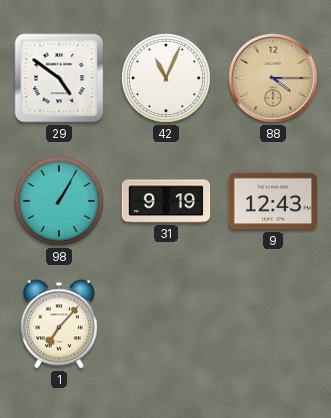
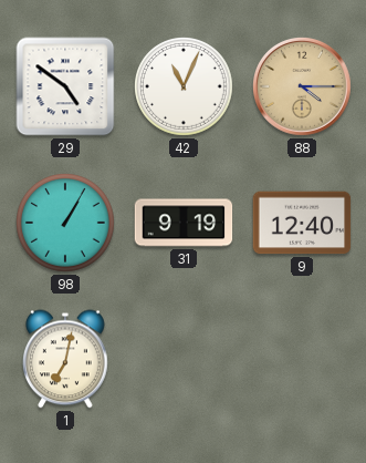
9: 12:43 -> 12:40
1: 7:07 -> 7:02
